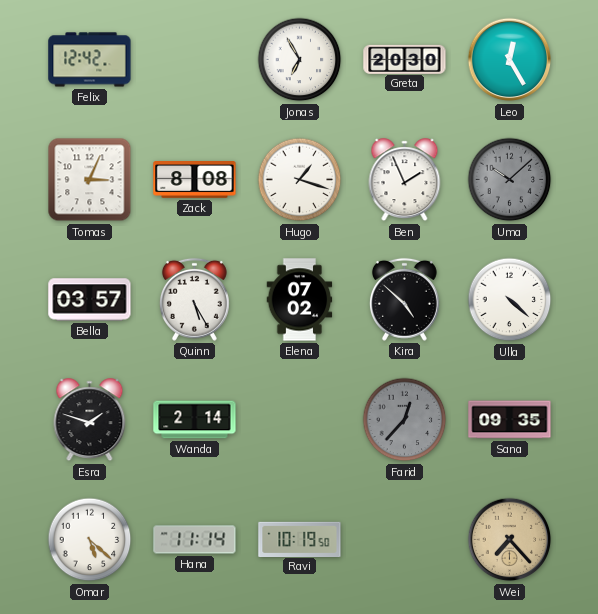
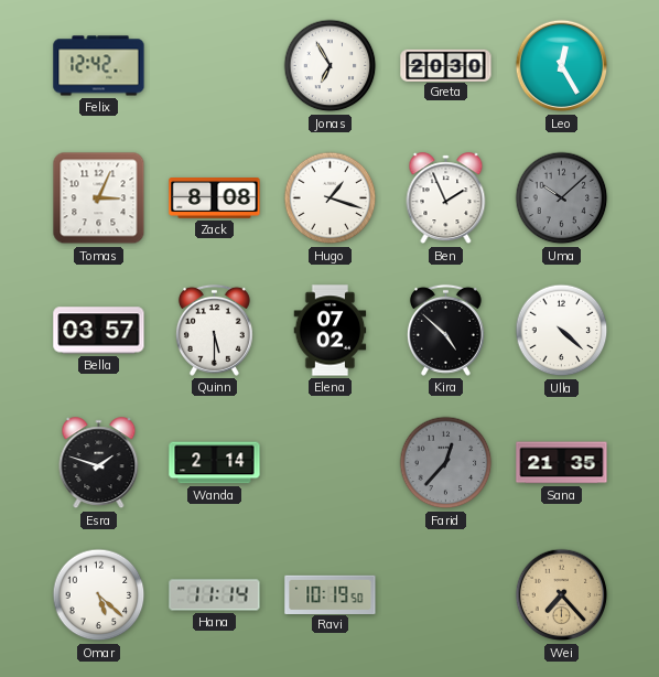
Quinn: 5:25 -> 5:30
Sana: 09:35 -> 21:35
